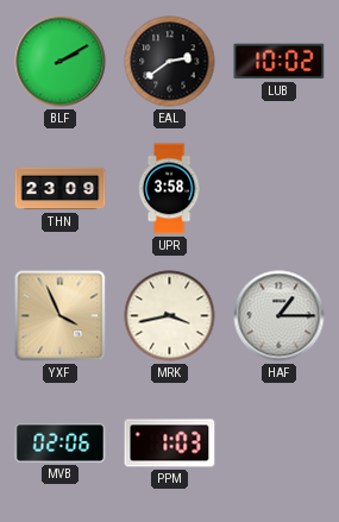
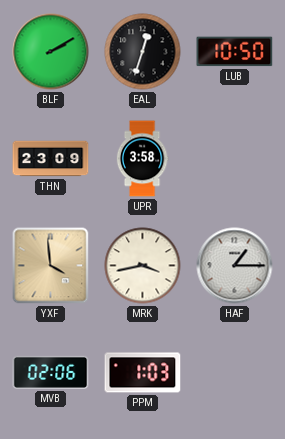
EAL: 2:39 -> 12:33
LUB: 10:02 -> 10:50
YXF: 3:56 -> 3:59
